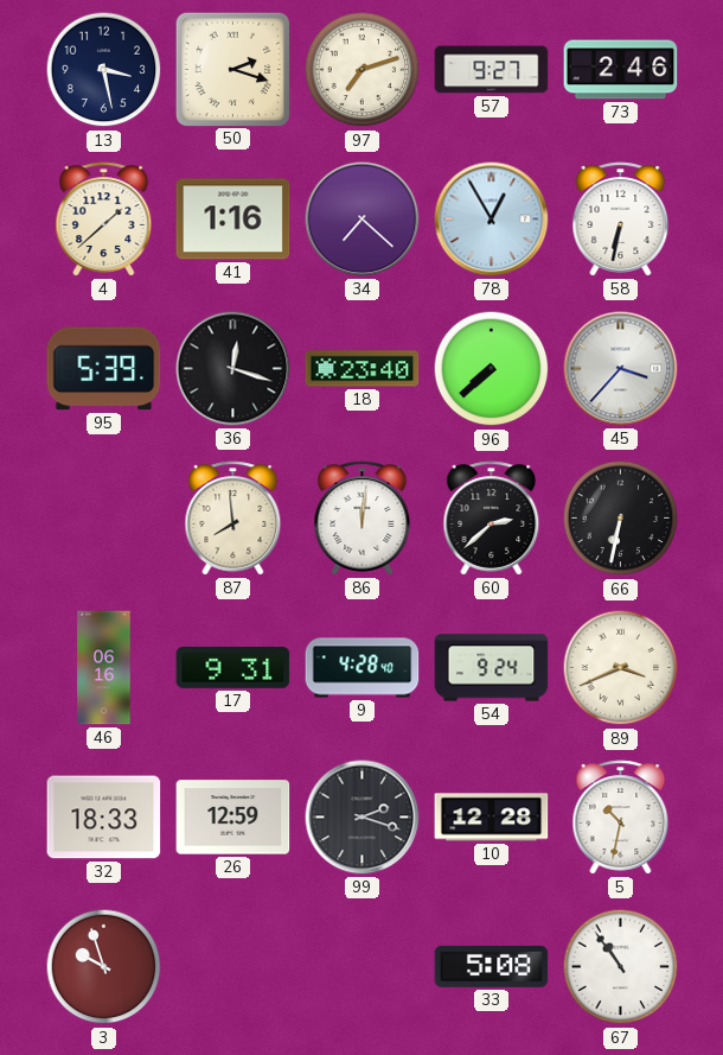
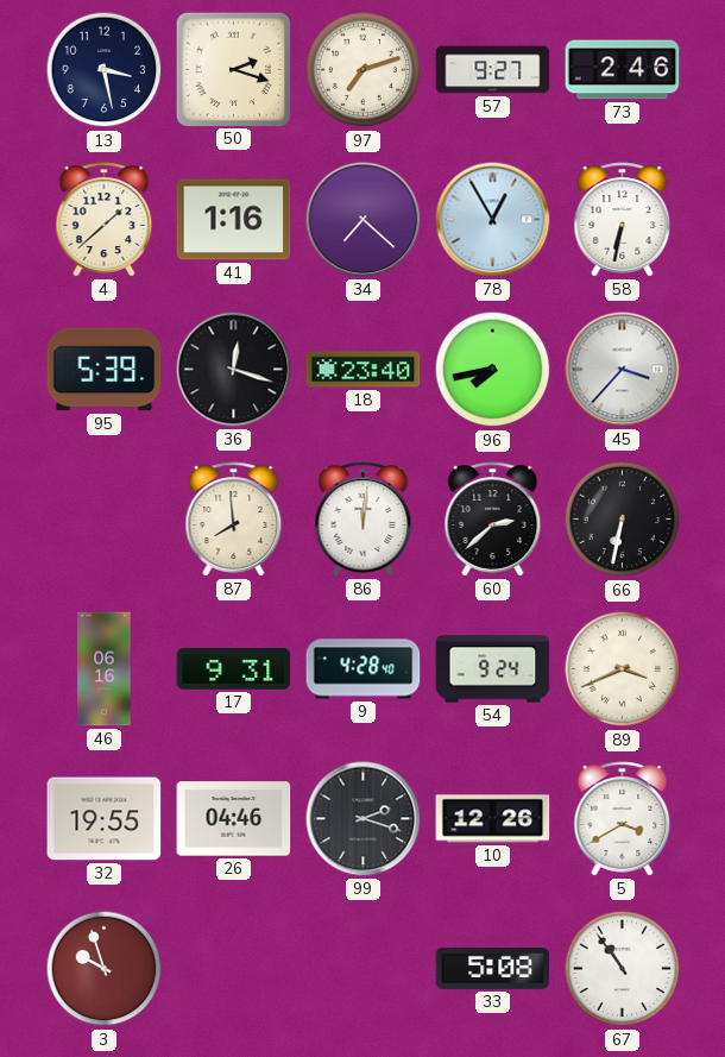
96: 7:38 -> 7:43
32: 18:33 -> 19:55
26: 12:59 -> 04:46
10: 12:28 -> 12:26
5: 10:32 -> 3:40
